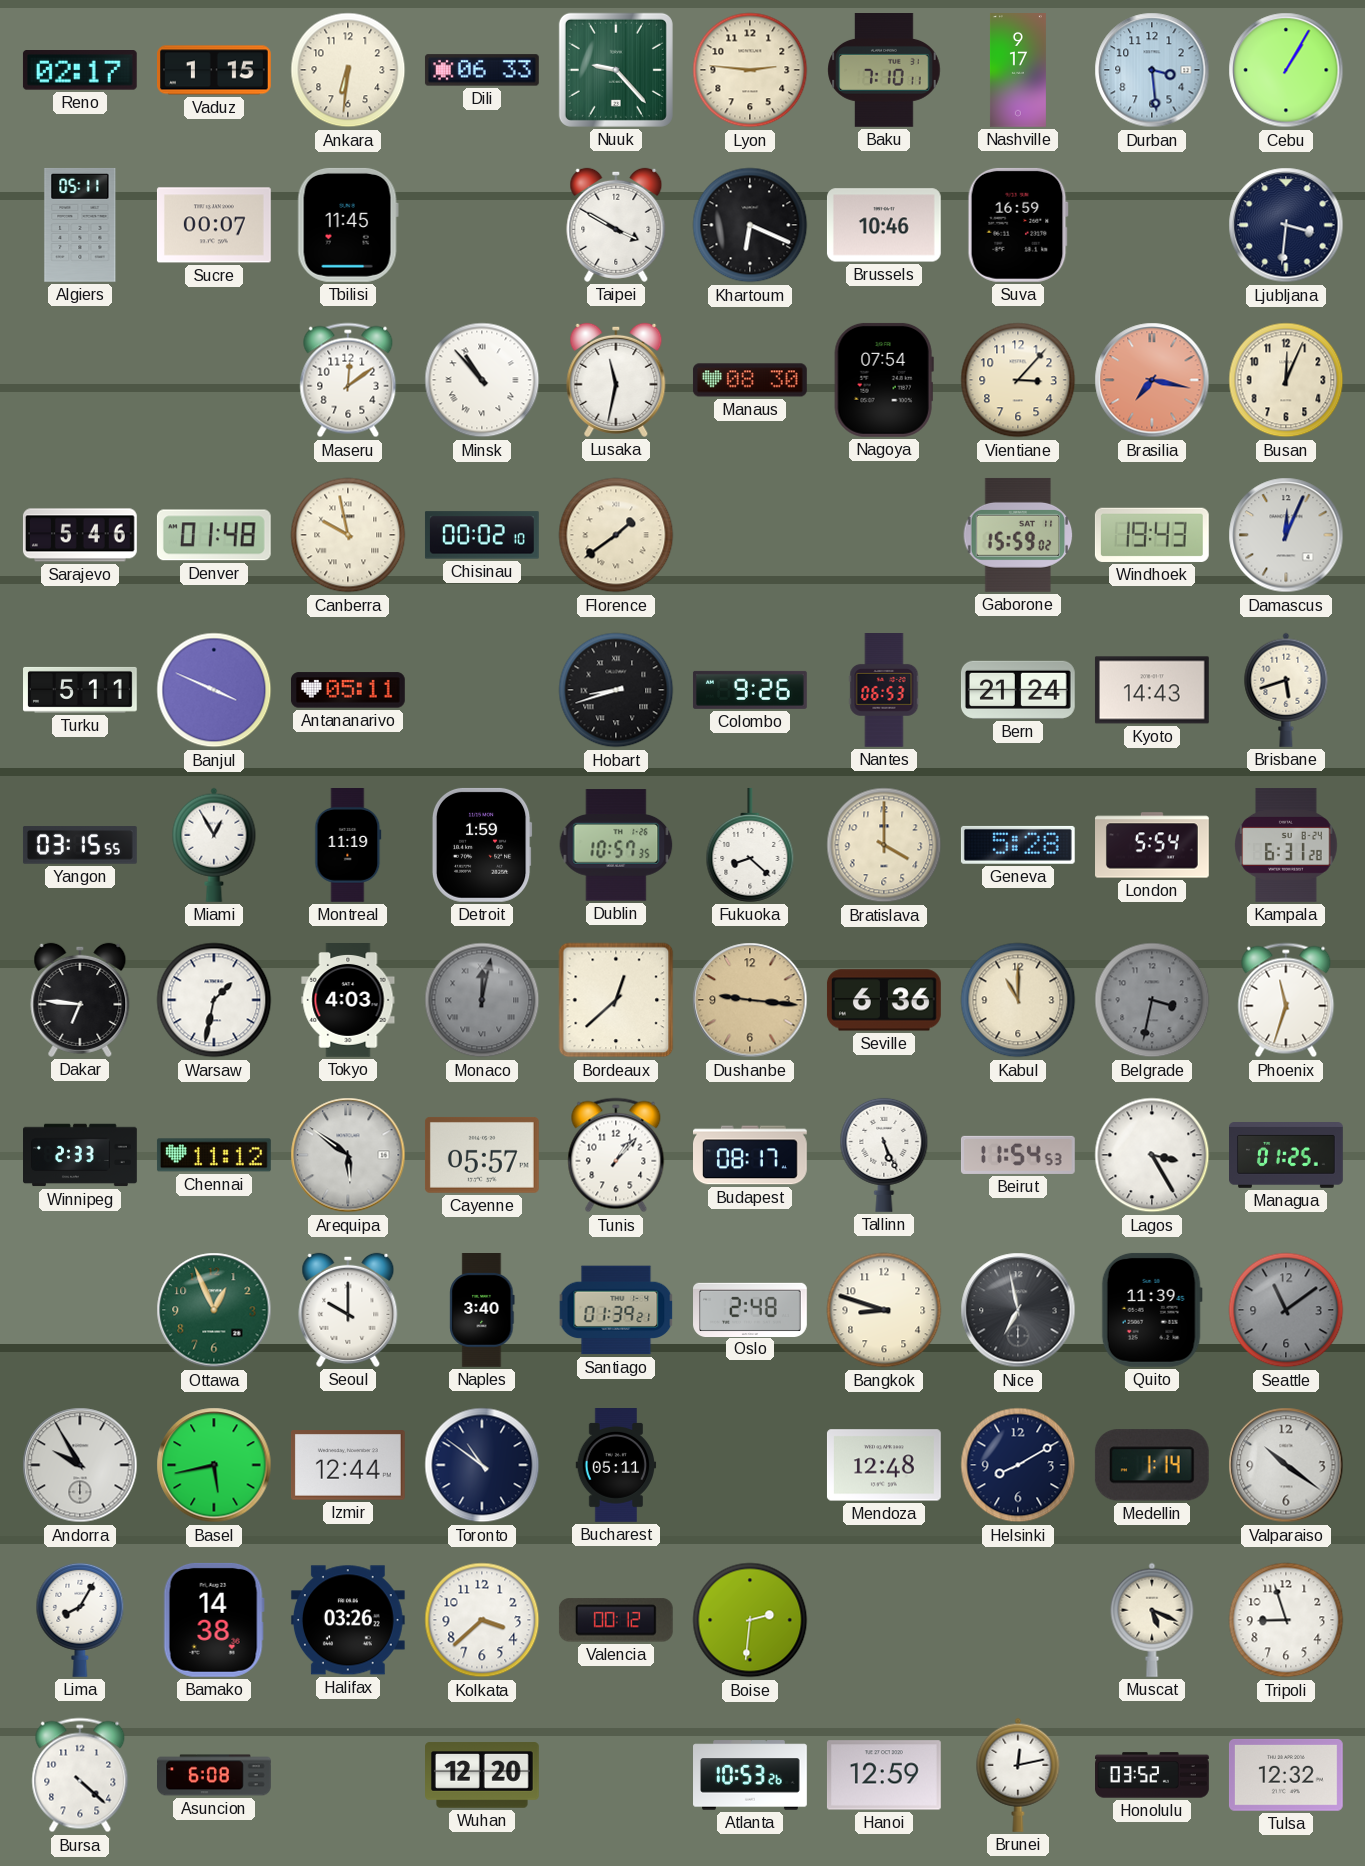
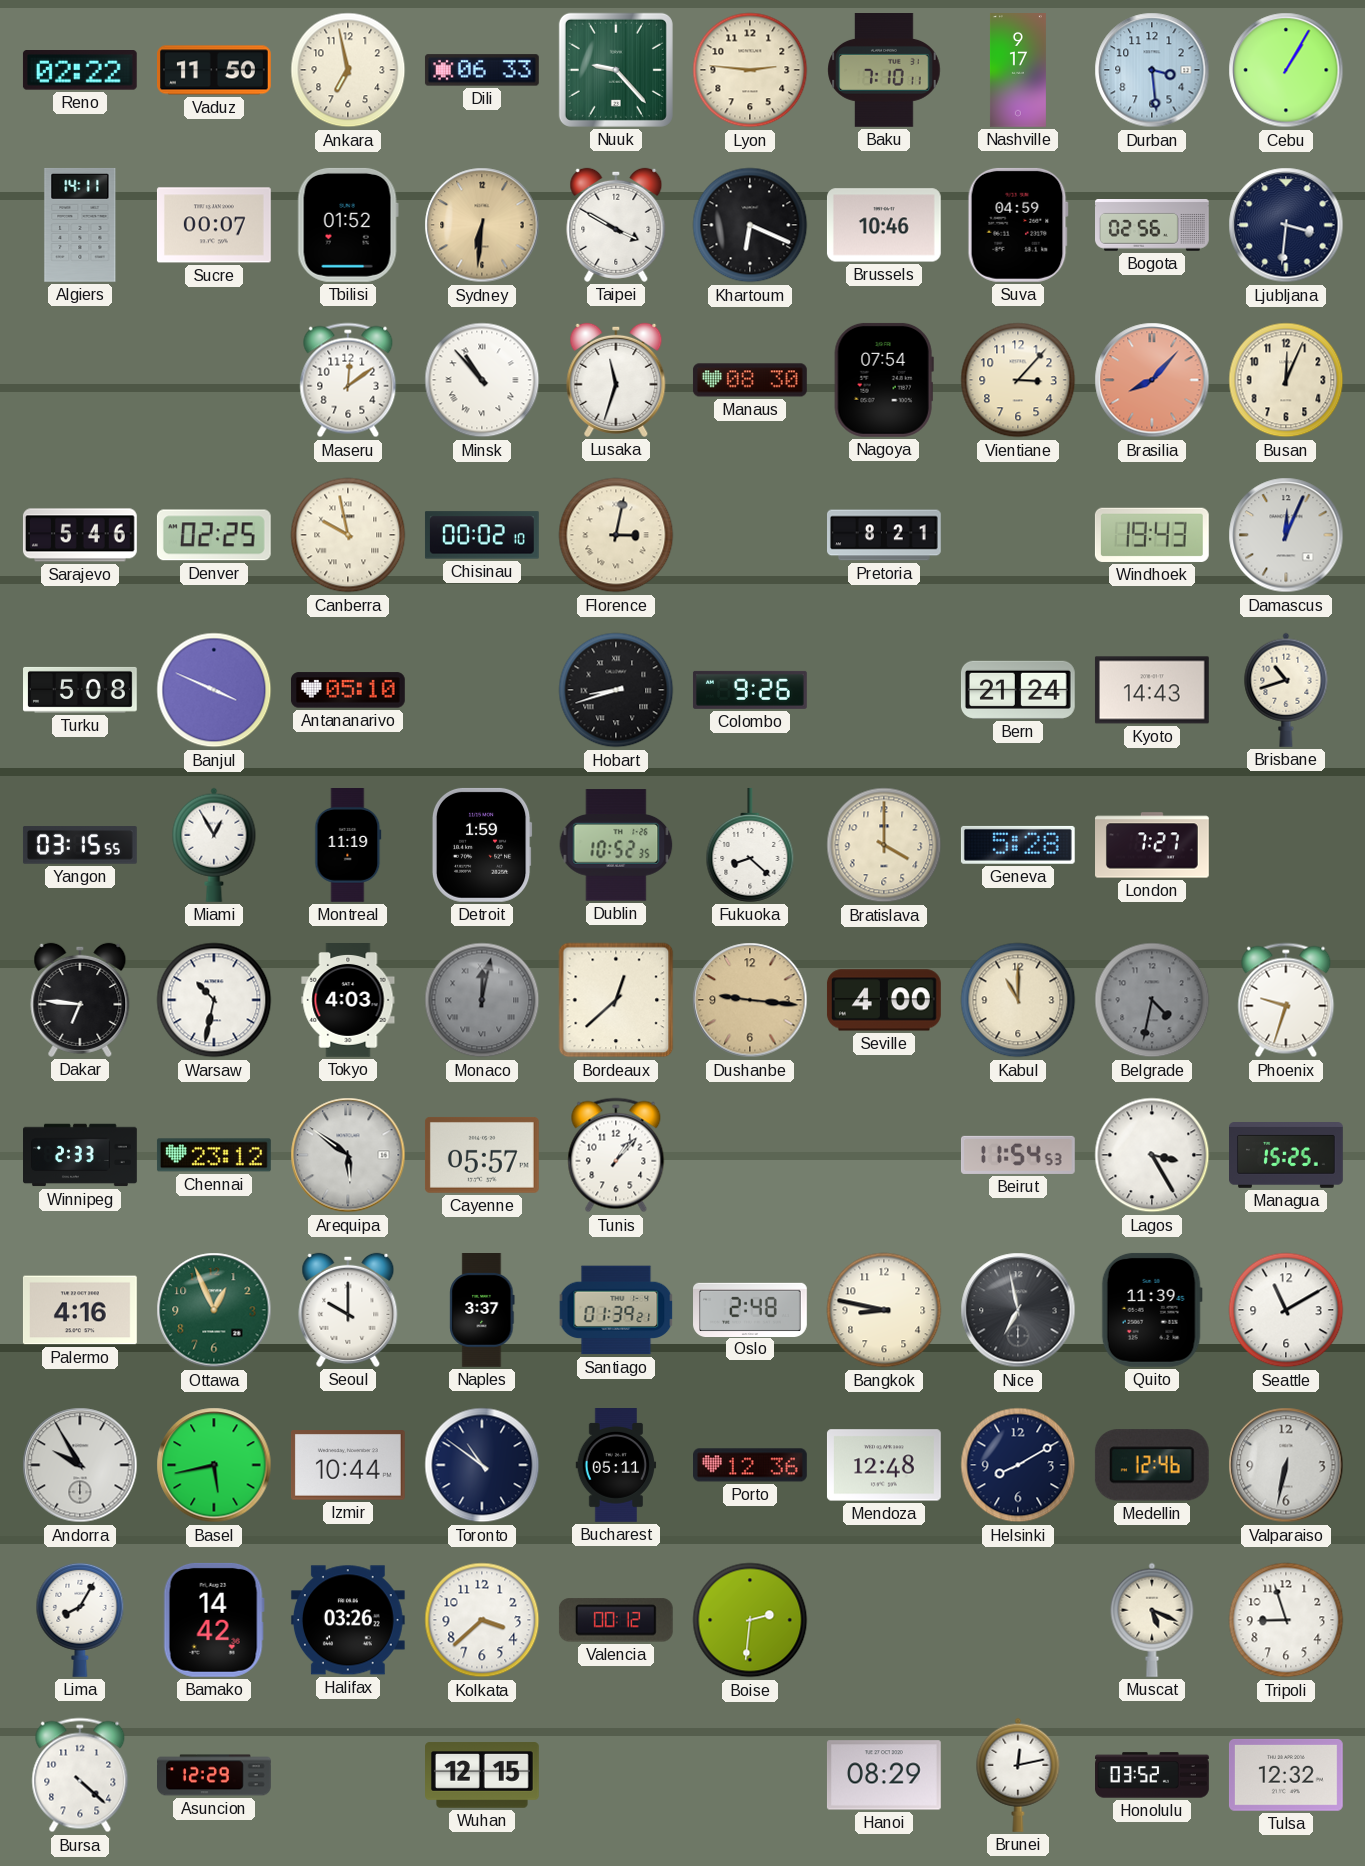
Reno: 02:17 -> 02:22
Vaduz: 1:15 -> 11:50
Ankara: 6:31 -> 6:58
Algiers: 05:11 -> 14:11
Tbilisi: 11:45 -> 01:52
Sydney: none -> 6:31
Suva: 16:59 -> 04:59
Bogota: none -> 02:56
Lusaka: 11:32 -> 11:33
Brasilia: 7:17 -> 8:07
Denver: 01:48 -> 02:25
Florence: 1:39 -> 3:02
Pretoria: none -> 8:21
Gaborone: 15:59 -> none
Turku: 5:11 -> 5:08
Antananarivo: 05:11 -> 05:10
Nantes: 06:53 -> none
Brisbane: 5:42 -> 10:42
Dublin: 10:57 -> 10:52
London: 5:54 -> 7:27
Kampala: 6:31 -> none
Warsaw: 1:32 -> 10:32
Seville: 6:36 -> 4:00
Belgrade: 3:32 -> 4:32
Phoenix: 11:33 -> 9:33
Chennai: 11:12 -> 23:12
Budapest: 08:17 -> none
Tallinn: 5:26 -> none
Managua: 01:25 -> 15:25
Palermo: none -> 4:16
Naples: 3:40 -> 3:37
Bangkok: 8:48 -> 8:47
Seattle: 11:09 -> 11:10
Seattle dial: grey -> white
Izmir: 12:44 -> 10:44
Porto: none -> 12:36
Medellin: 1:14 -> 12:46
Valparaiso: 10:21 -> 6:32
Bamako: 14:38 -> 14:42
Asuncion: 6:08 -> 12:29
Wuhan: 12:20 -> 12:15
Atlanta: 10:53 -> none
Hanoi: 12:59 -> 08:29
